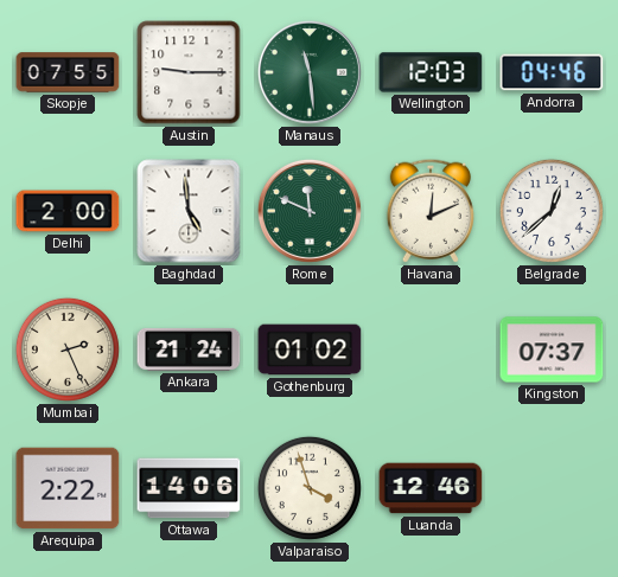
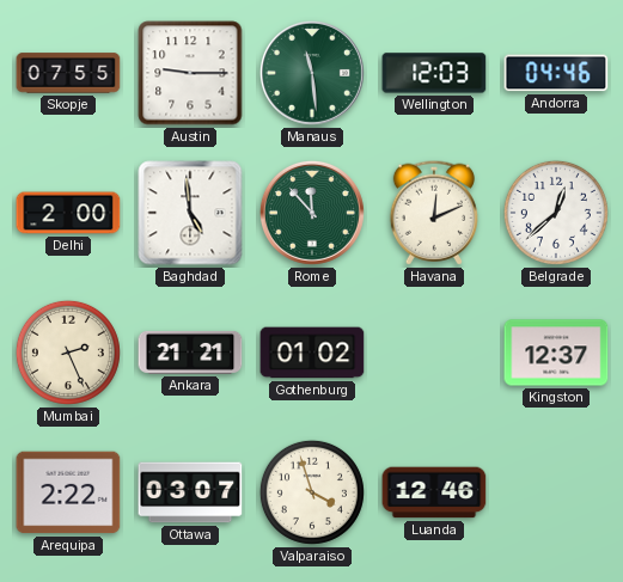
Rome: 11:49 -> 11:53
Ankara: 21:24 -> 21:21
Kingston: 07:37 -> 12:37
Ottawa: 14:06 -> 03:07
